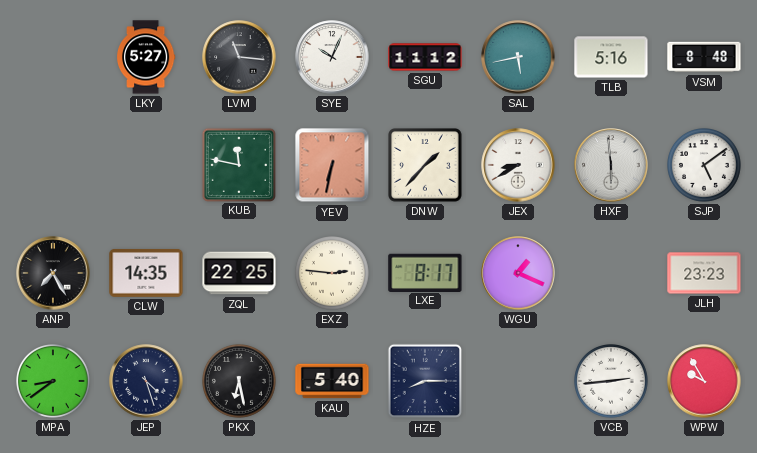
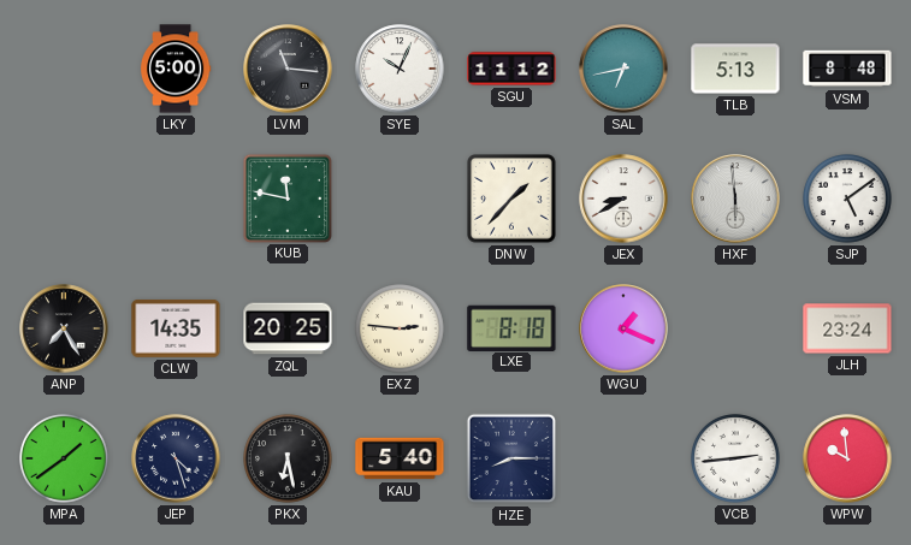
LKY: 5:27 -> 5:00
SAL: 5:43 -> 6:43
TLB: 5:16 -> 5:13
YEV: 6:32 -> none
ZQL: 22:25 -> 20:25
LXE: 8:17 -> 8:18
JLH: 23:23 -> 23:24
MPA: 8:39 -> 1:39
WPW: 9:55 -> 9:59
